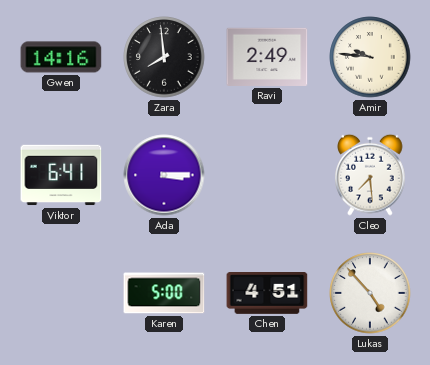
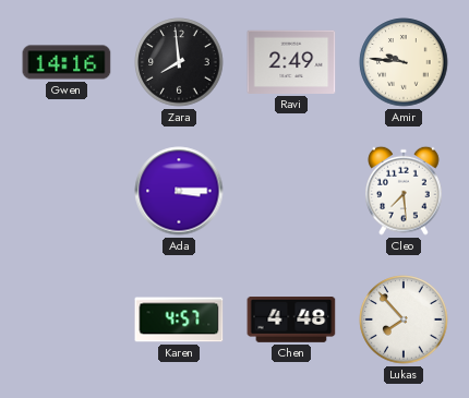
Viktor: 6:41 -> none
Karen: 5:00 -> 4:57
Chen: 4:51 -> 4:48
Lukas: 4:53 -> 7:53
